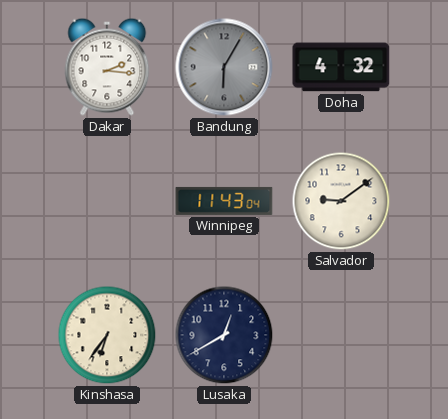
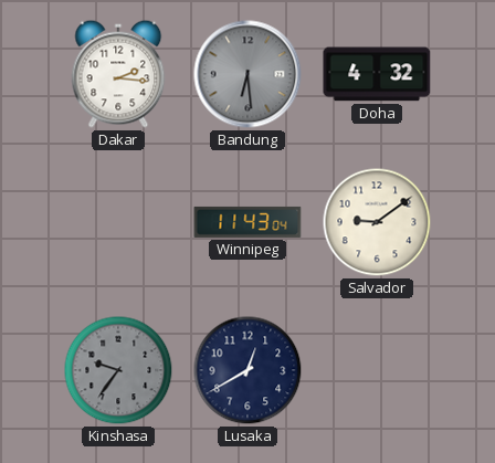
Bandung: 6:05 -> 6:29
Kinshasa: 6:36 -> 9:36
Kinshasa dial: cream -> grey
